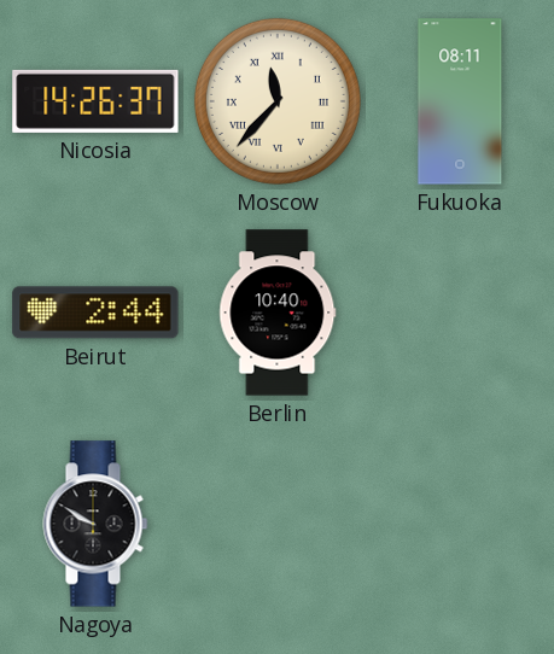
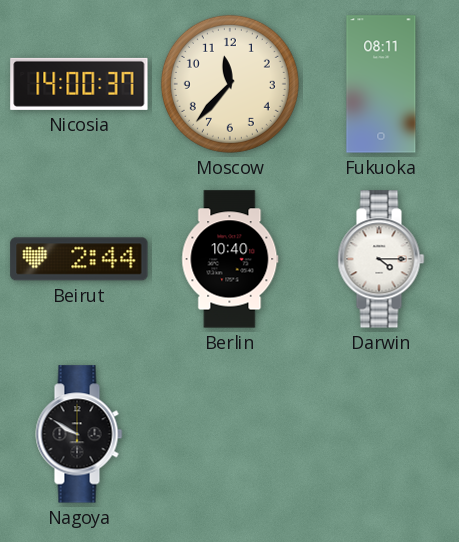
Nicosia: 14:26 -> 14:00
Moscow numerals: Roman -> Arabic
Darwin: none -> 4:15
